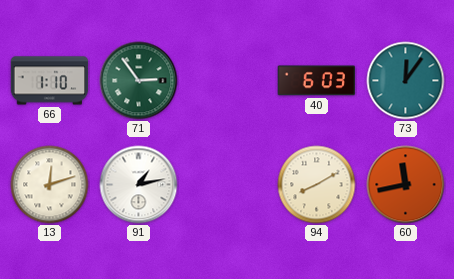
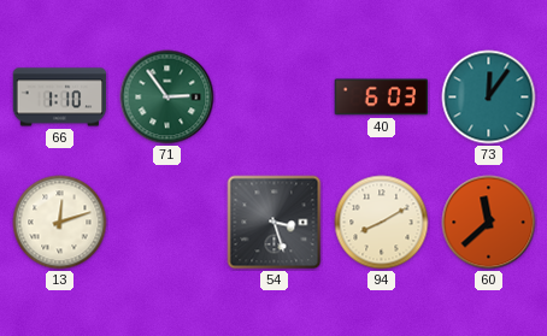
91: 1:13 -> none
54: none -> 3:27
60: 11:43 -> 11:38
